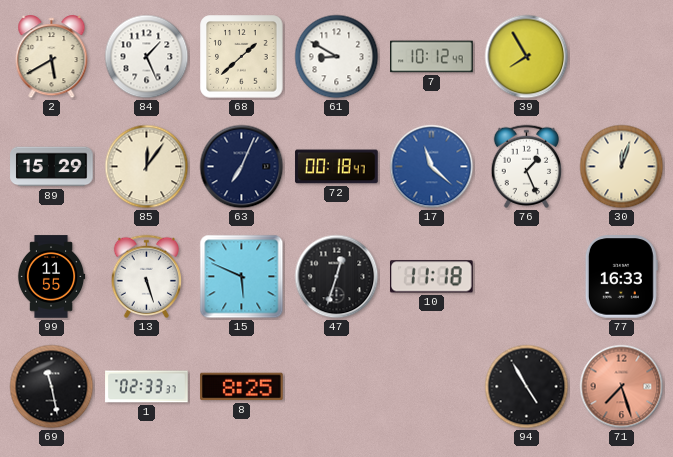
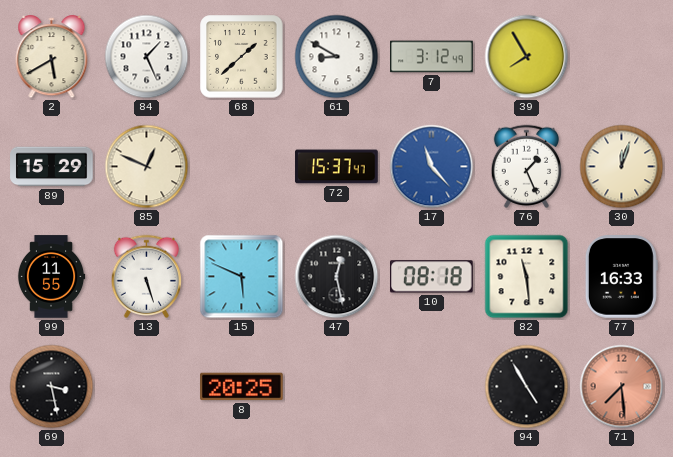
7: 10:12 -> 3:12
85: 12:06 -> 12:49
63: 7:04 -> none
72: 00:18 -> 15:37
17: 11:22 -> 11:23
47: 12:33 -> 12:28
10: 11:18 -> 08:18
82: none -> 11:29
69: 11:28 -> 3:28
1: 02:33 -> none
8: 8:25 -> 20:25
71: 7:27 -> 7:29
